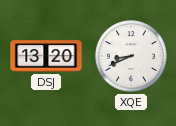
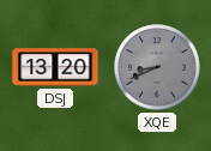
XQE dial: white -> grey
